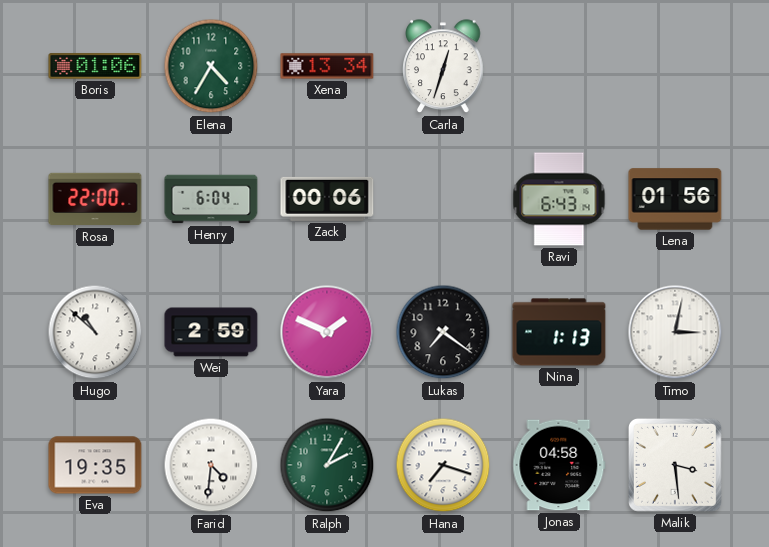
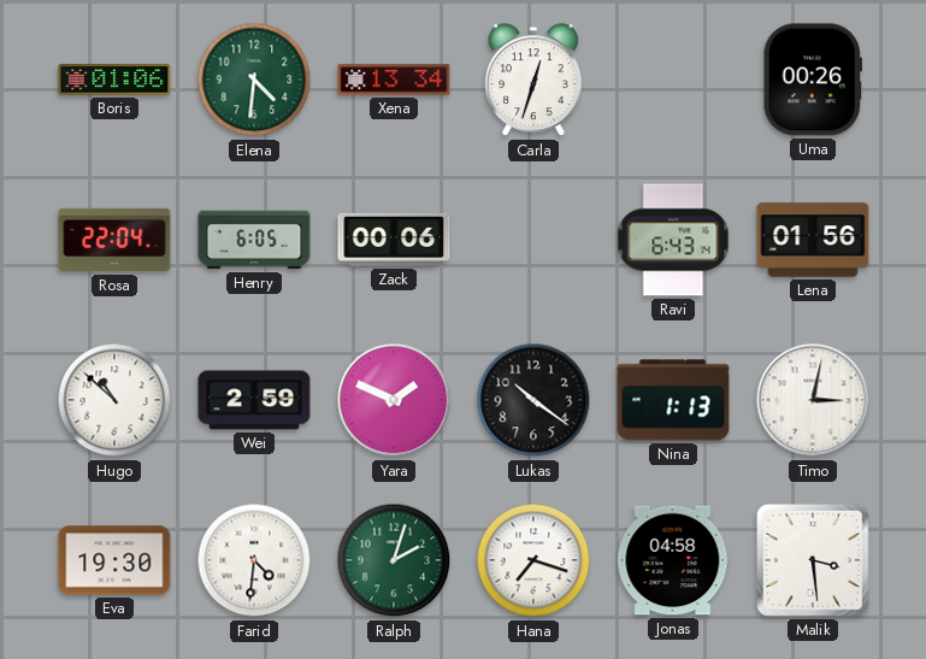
Elena: 4:35 -> 4:31
Uma: none -> 00:26
Rosa: 22:00 -> 22:04
Henry: 6:04 -> 6:05
Lukas: 7:21 -> 10:21
Eva: 19:35 -> 19:30
Ralph: 2:05 -> 2:03
